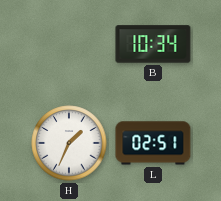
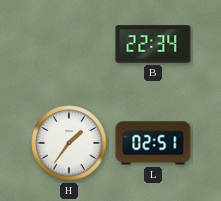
B: 10:34 -> 22:34
H: 1:34 -> 1:36
